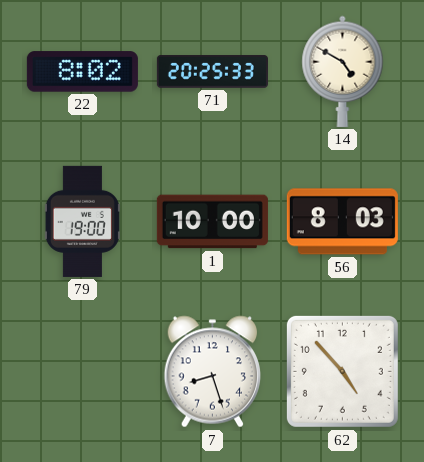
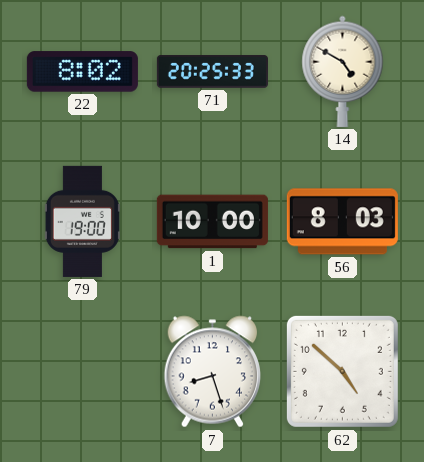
62: 4:53 -> 4:52
